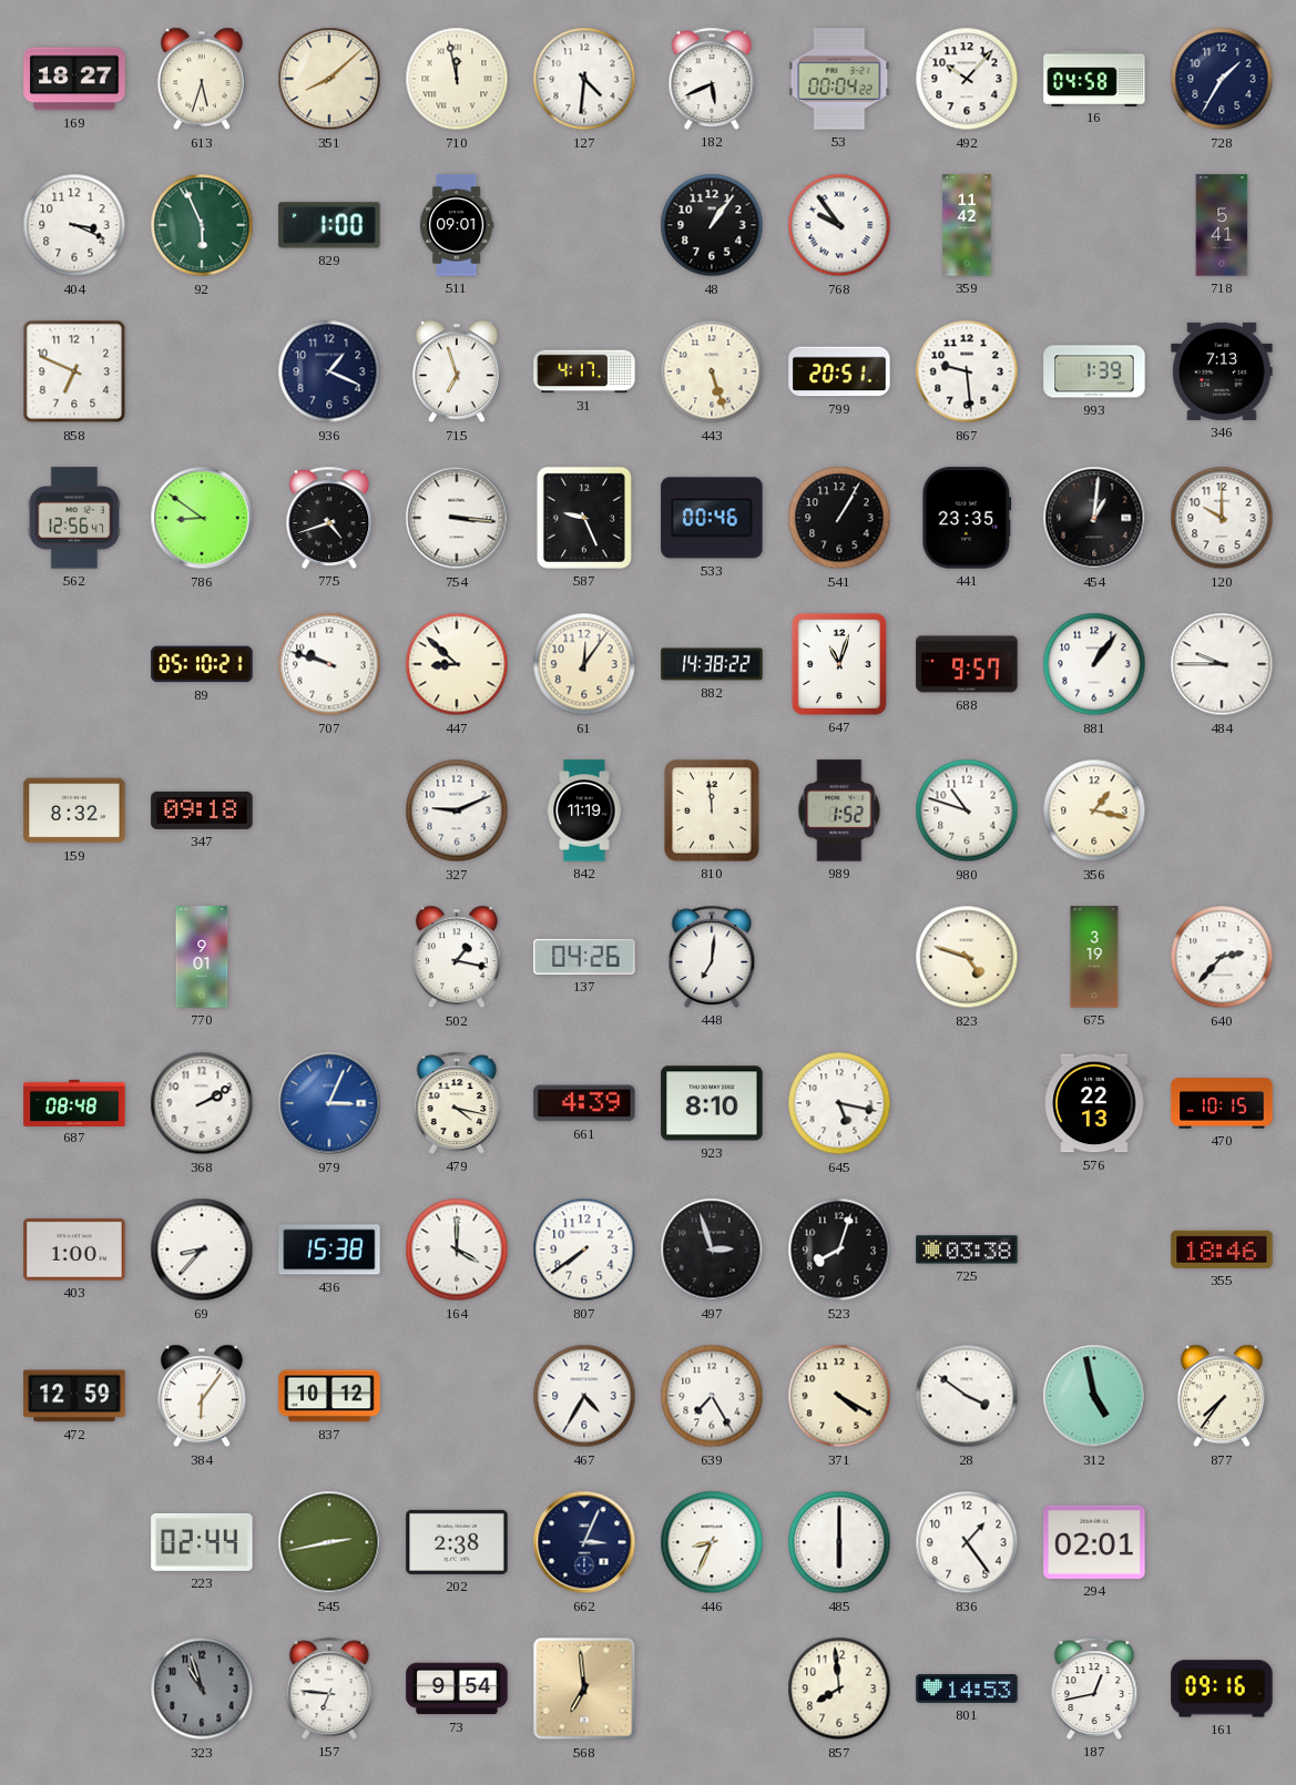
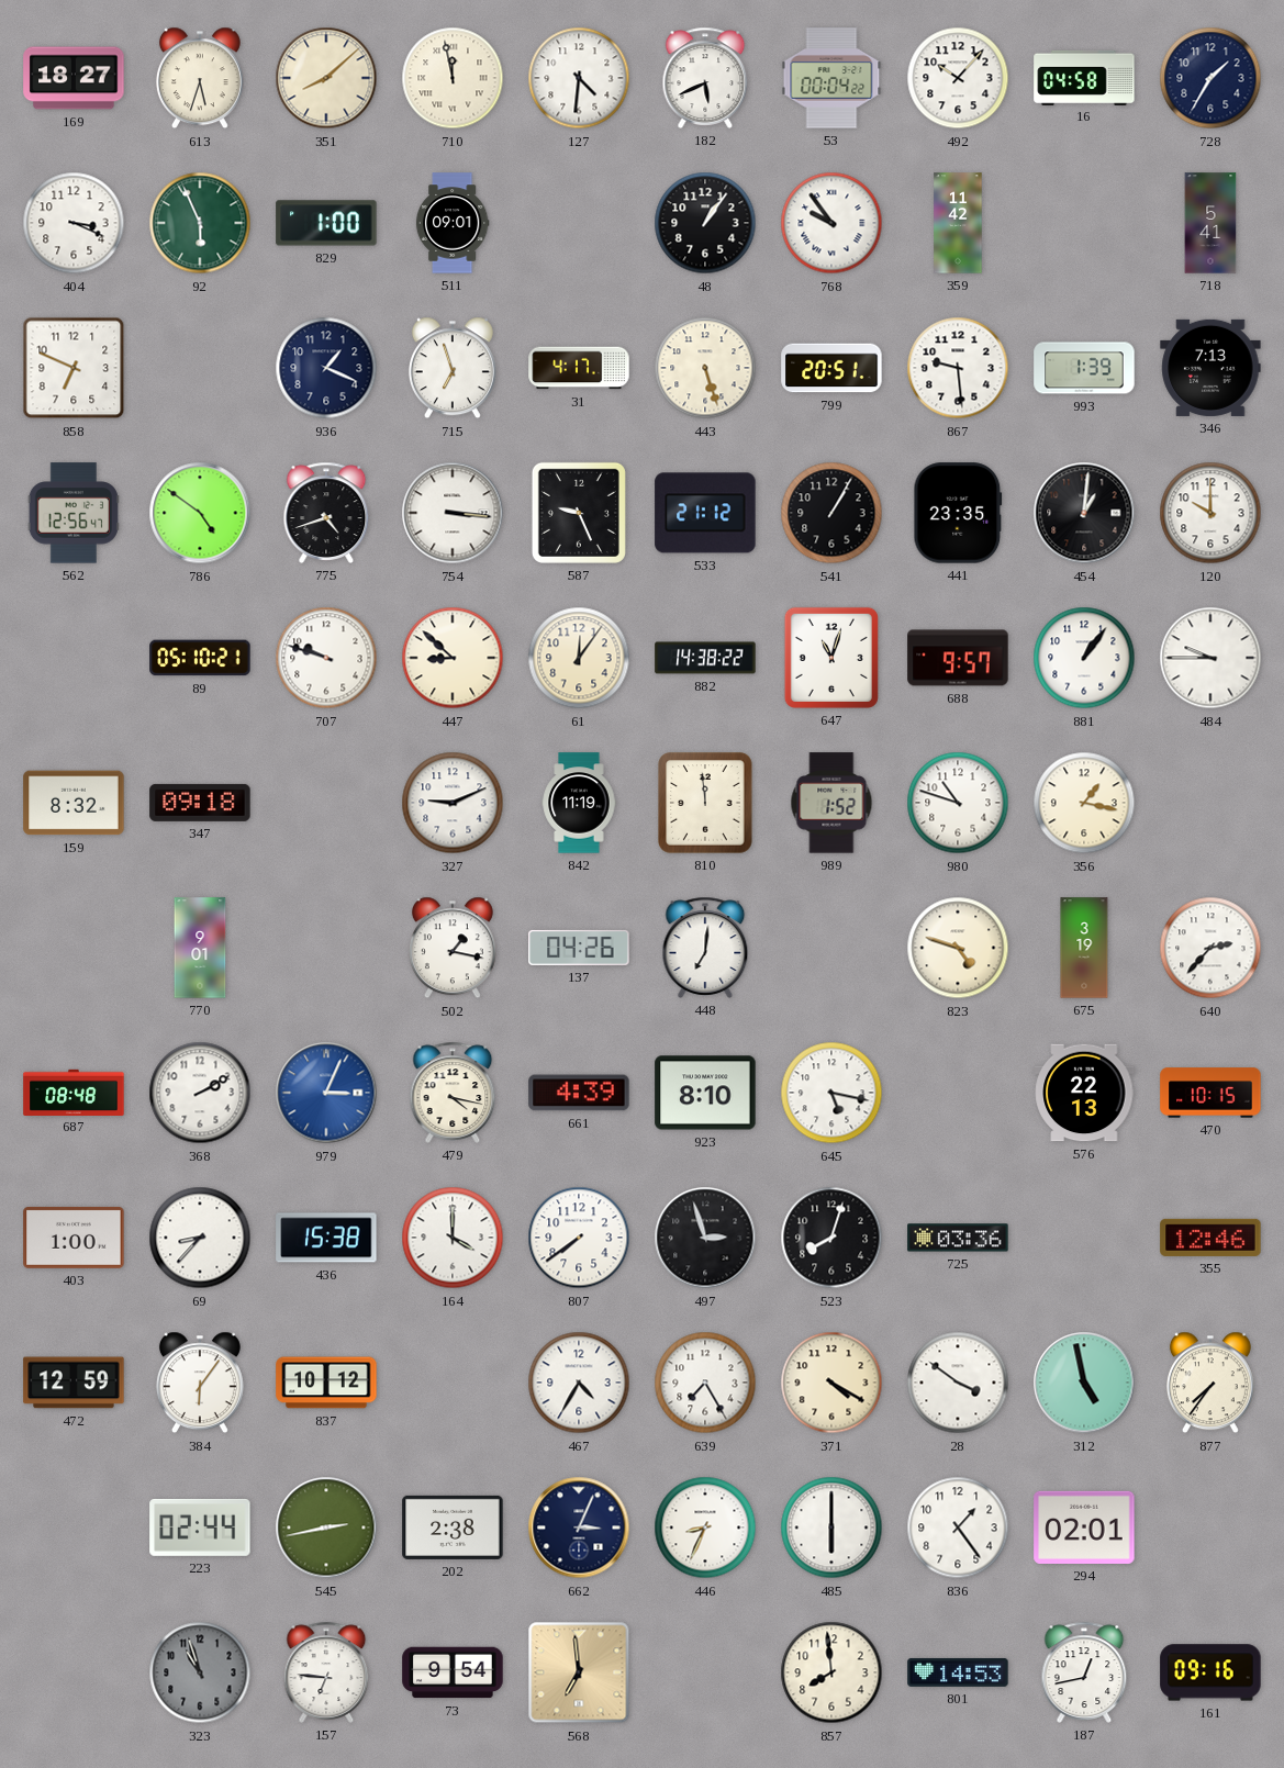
786: 8:51 -> 4:51
533: 00:46 -> 21:12
725: 03:38 -> 03:36
355: 18:46 -> 12:46
